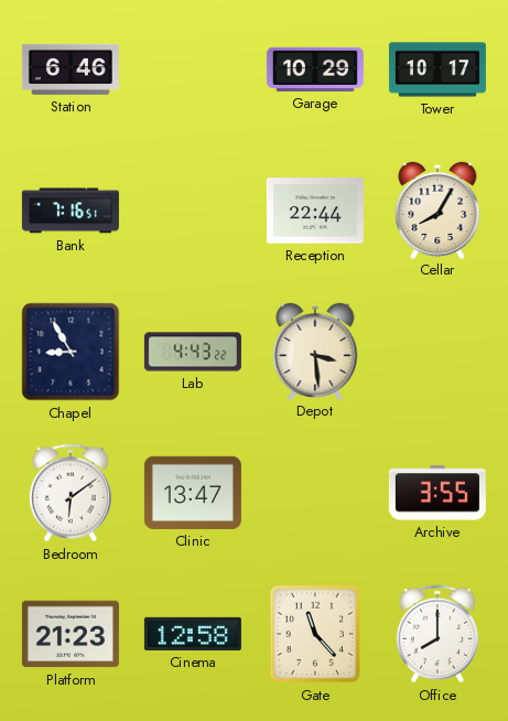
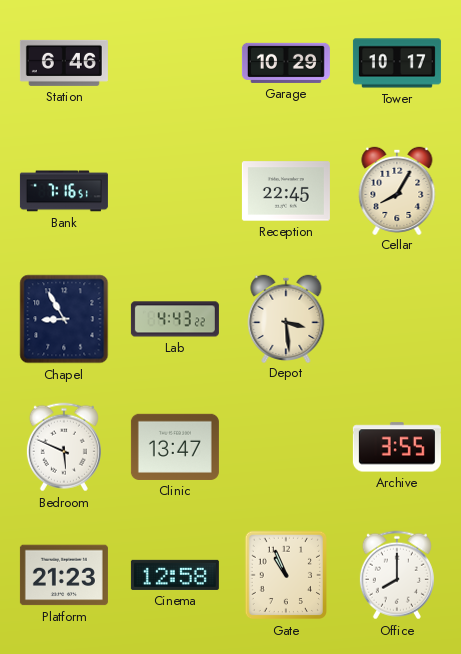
Reception: 22:44 -> 22:45
Bedroom: 6:09 -> 5:49
Gate: 11:23 -> 10:56
